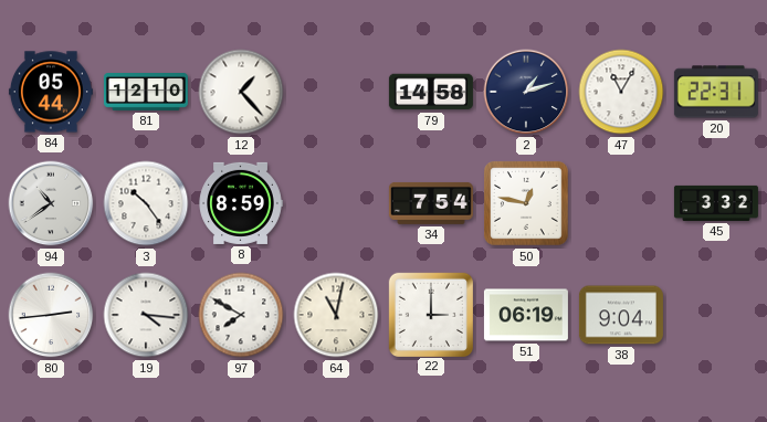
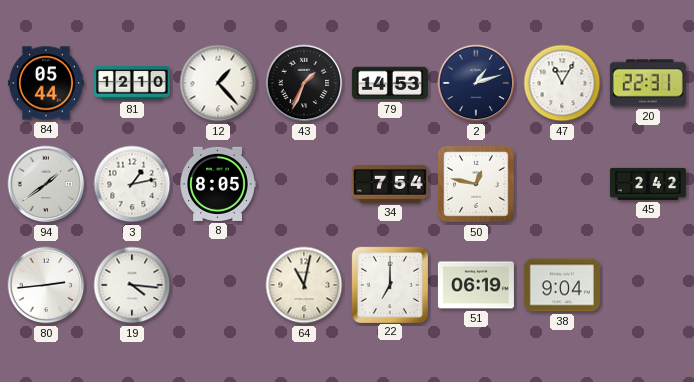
43: none -> 1:34
79: 14:58 -> 14:53
94: 10:39 -> 1:39
3: 10:24 -> 1:13
8: 8:59 -> 8:05
45: 3:32 -> 2:42
97: 7:50 -> none
22: 3:00 -> 7:00
